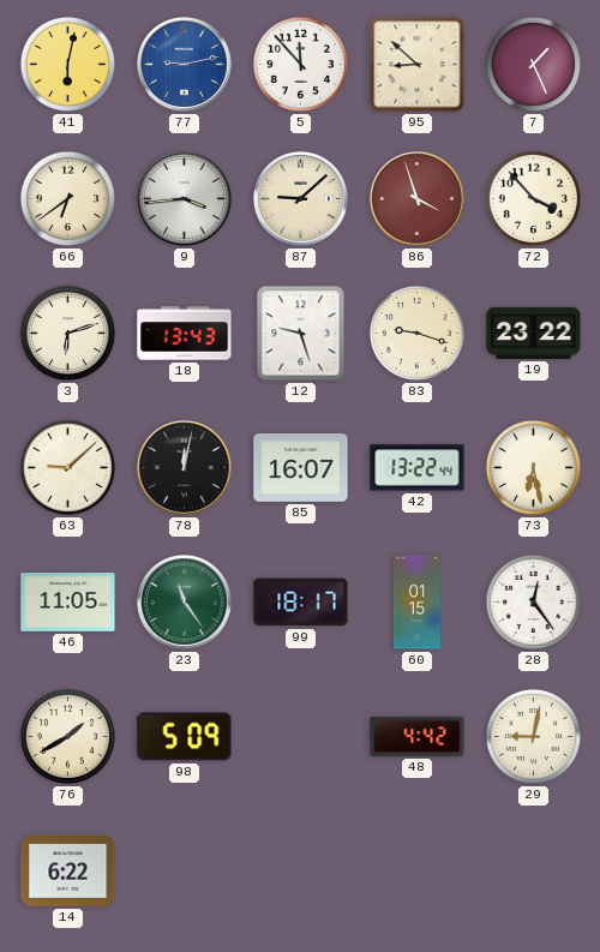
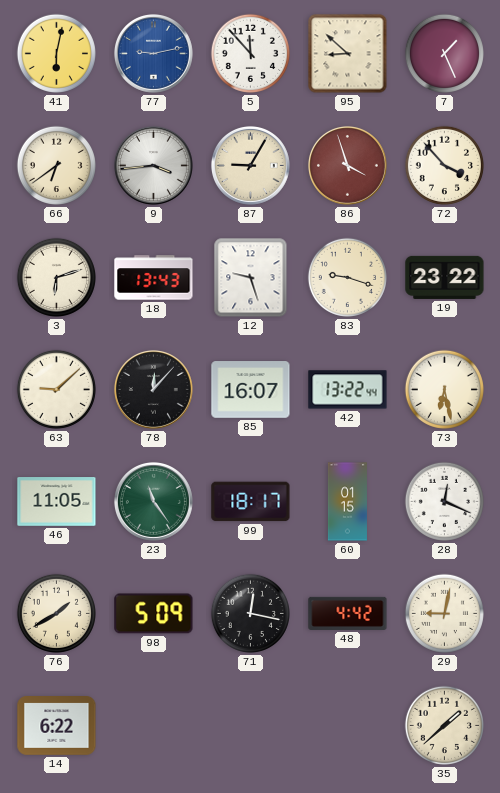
87: 9:08 -> 9:05
78: 12:02 -> 12:07
28: 12:24 -> 12:19
71: none -> 12:17
35: none -> 1:38
